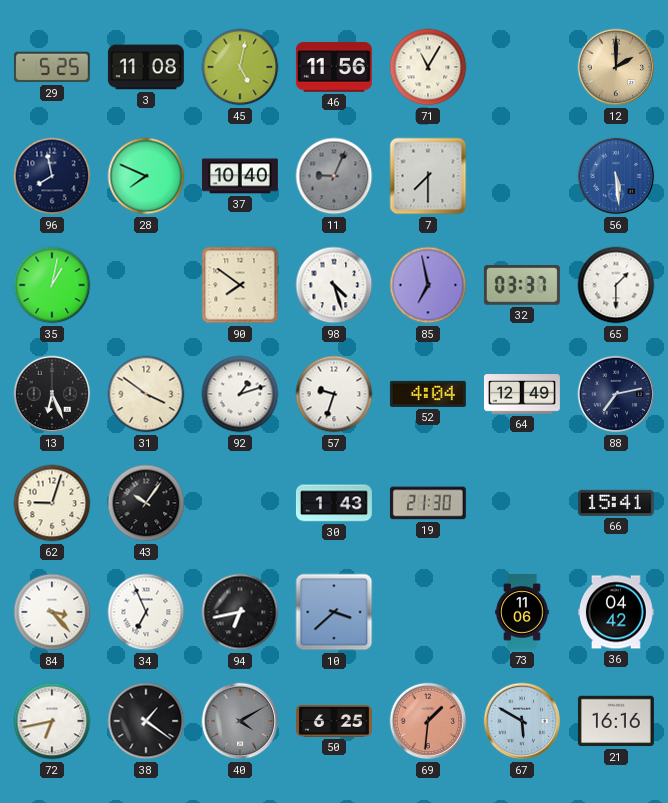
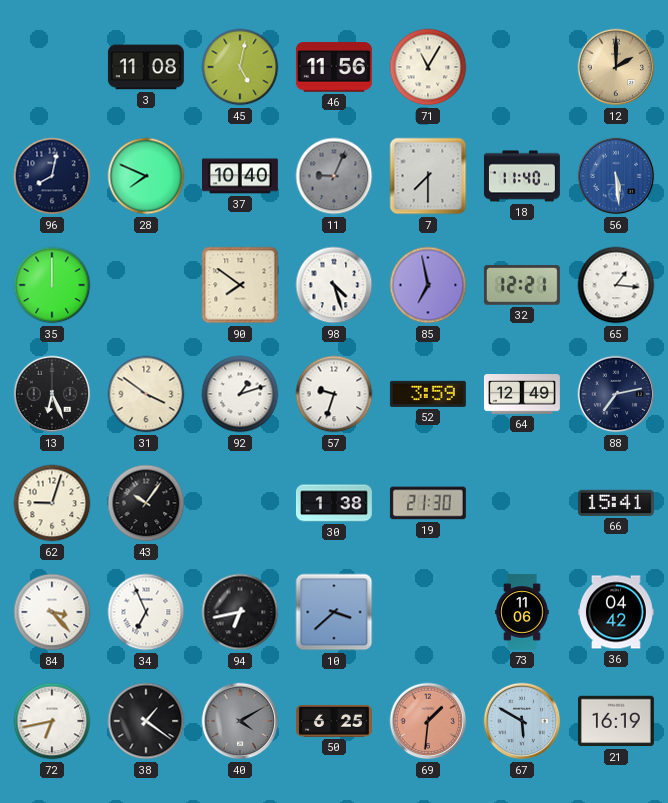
29: 5:25 -> none
96: 7:58 -> 8:02
18: none -> 11:40
35: 1:02 -> 12:00
32: 03:37 -> 12:21
65: 1:30 -> 1:16
52: 4:04 -> 3:59
30: 1:43 -> 1:38
21: 16:16 -> 16:19
